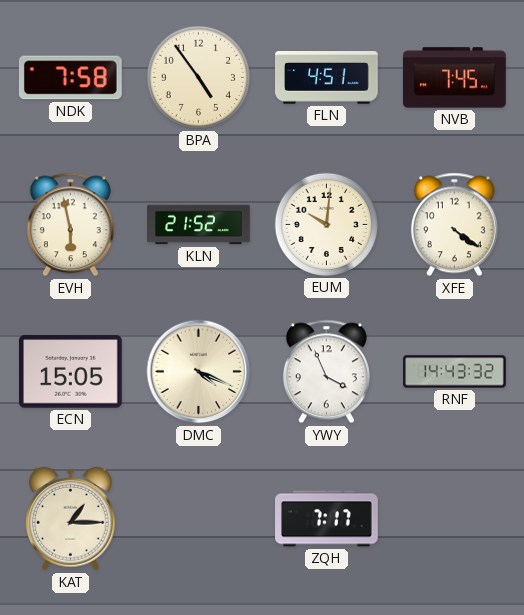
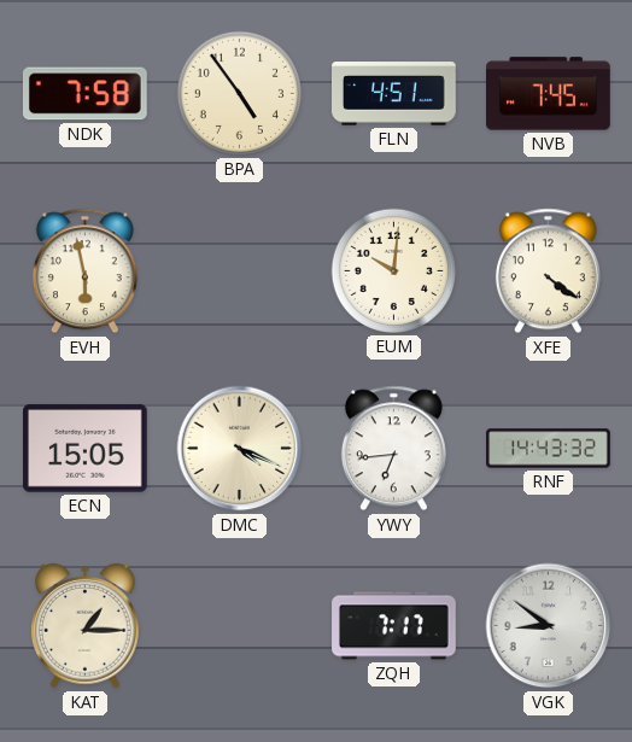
KLN: 21:52 -> none
YWY: 3:56 -> 6:44
VGK: none -> 8:51
